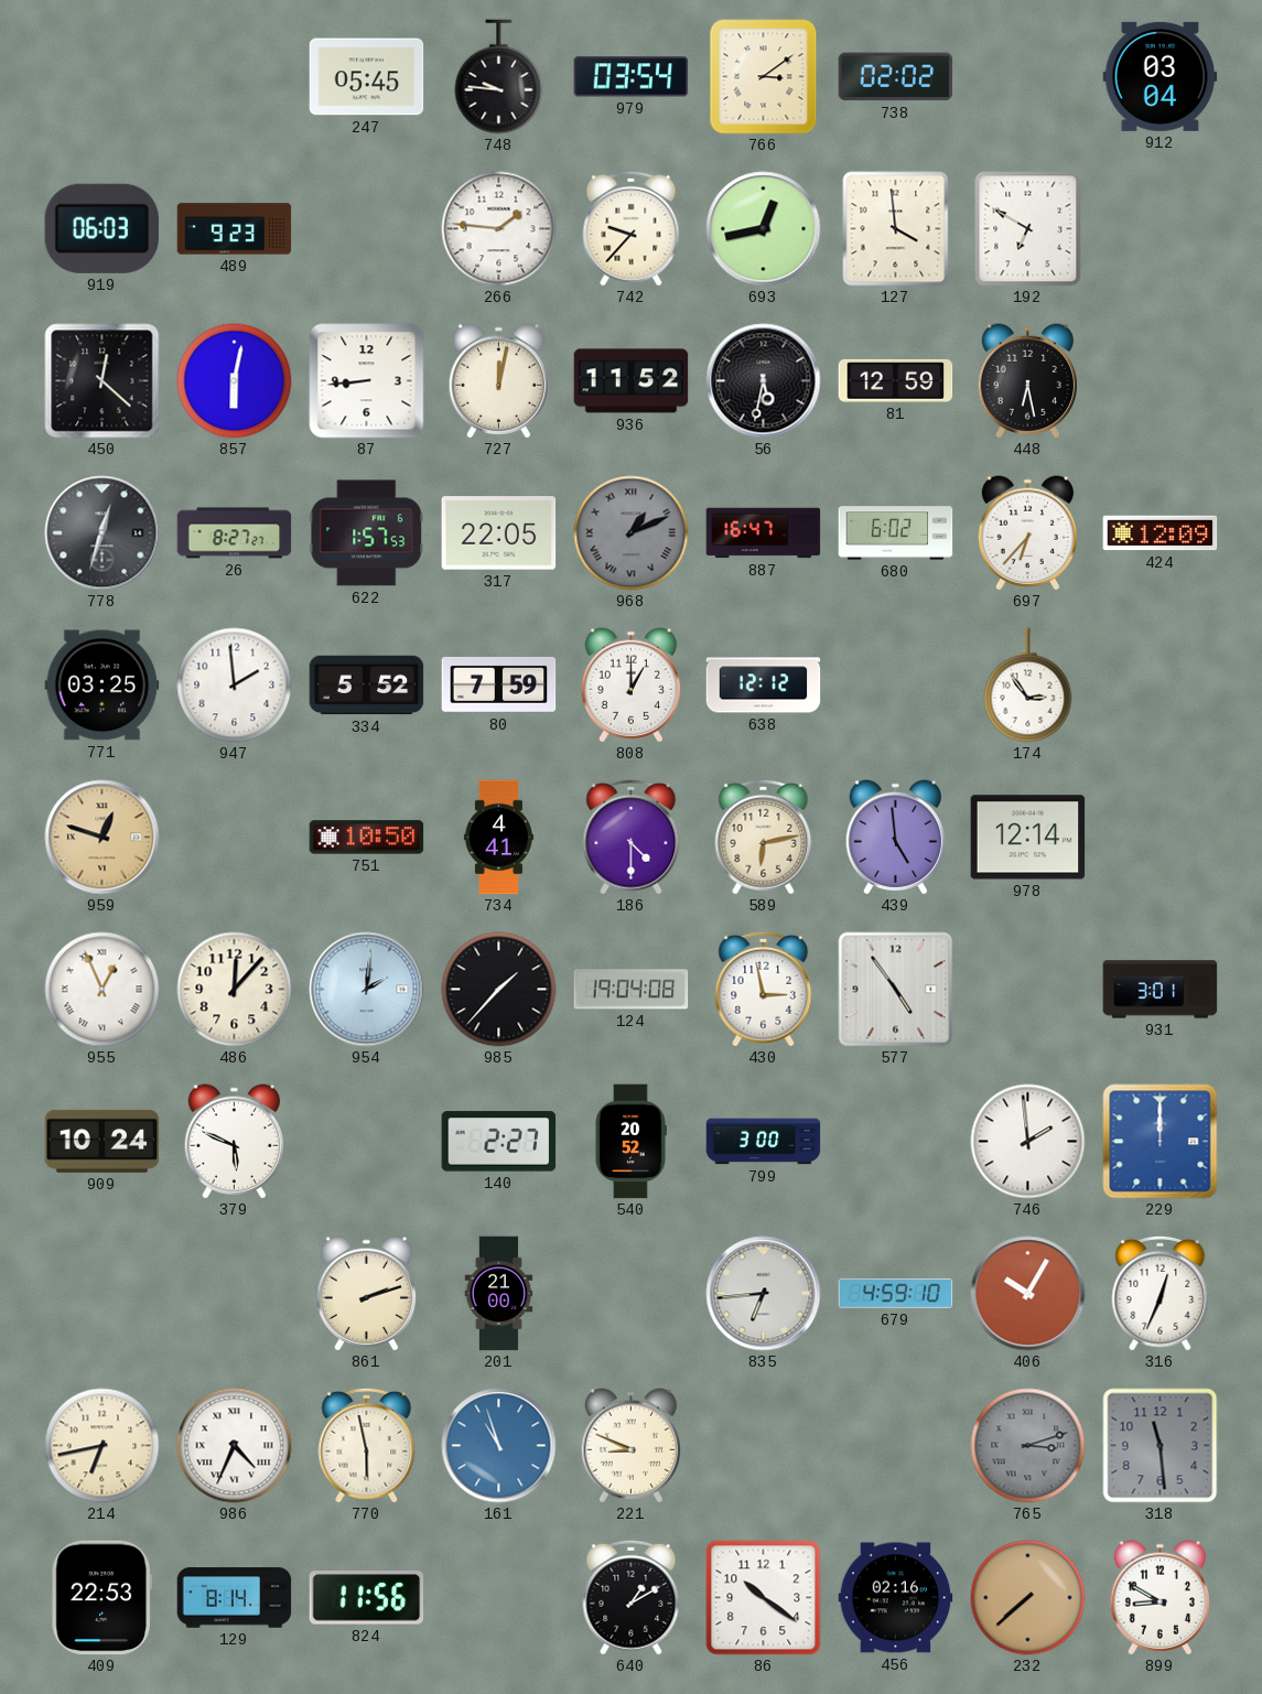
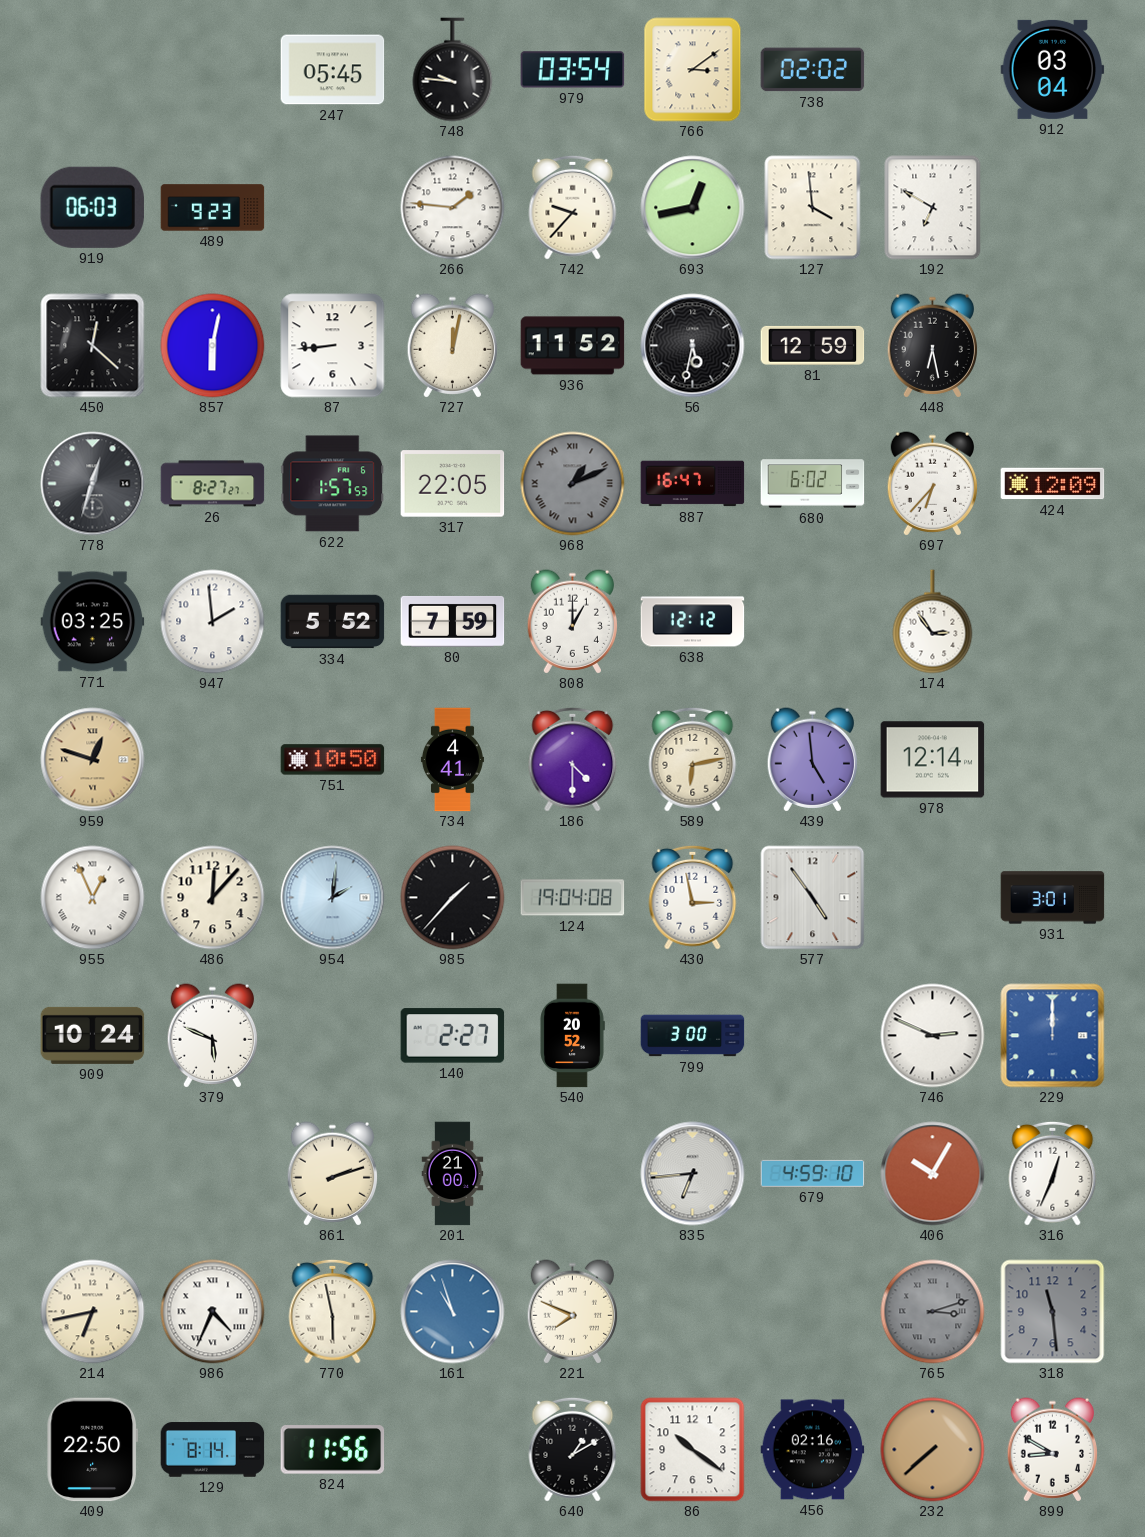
746: 1:59 -> 2:49
221: 8:49 -> 7:49
409: 22:53 -> 22:50
